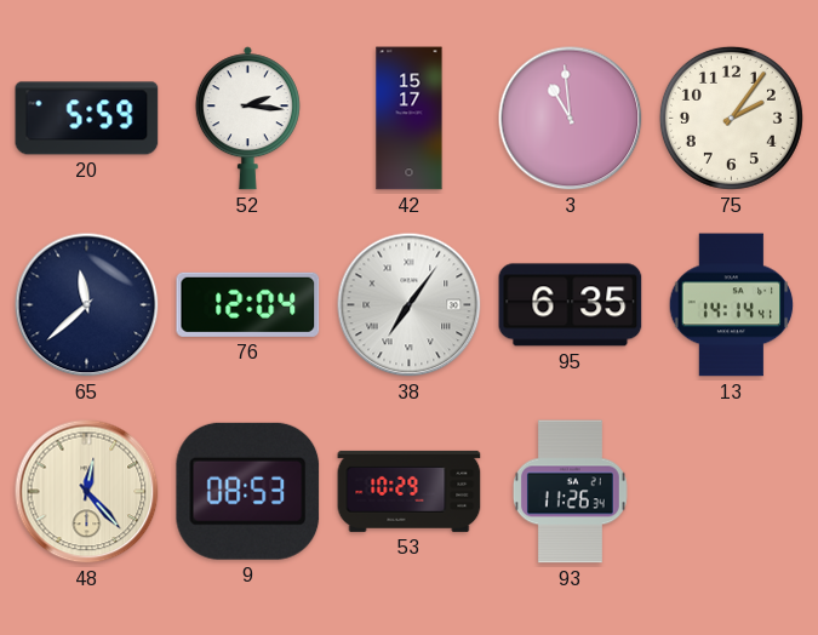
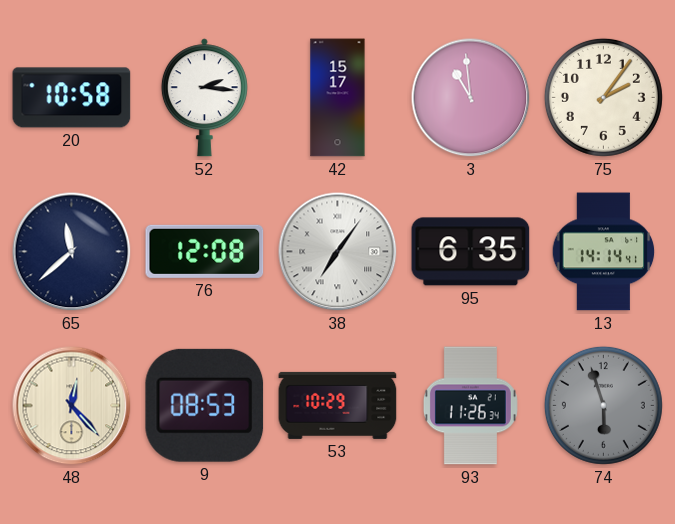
20: 5:59 -> 10:58
76: 12:04 -> 12:08
74: none -> 5:57
